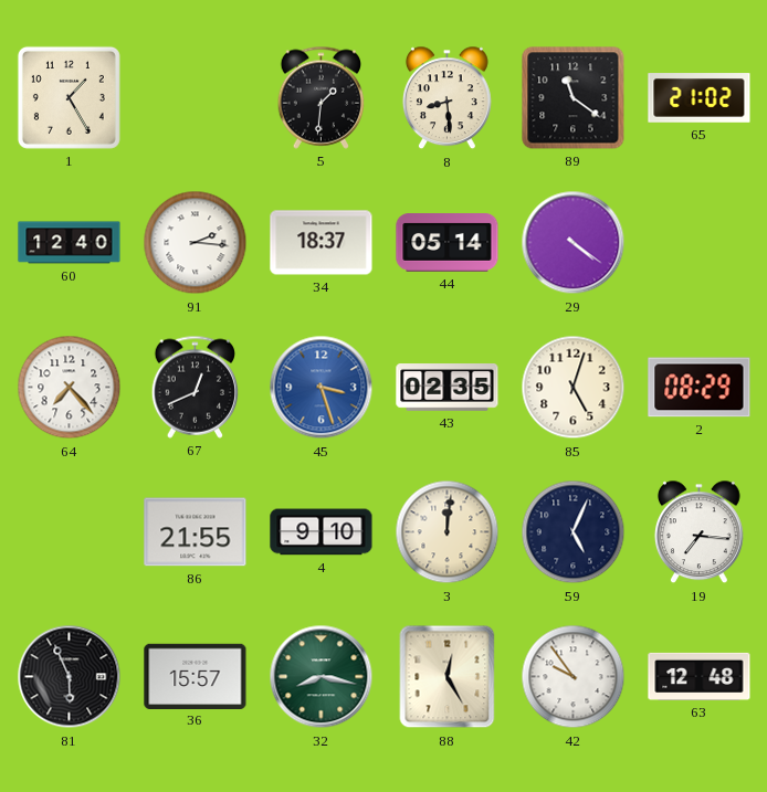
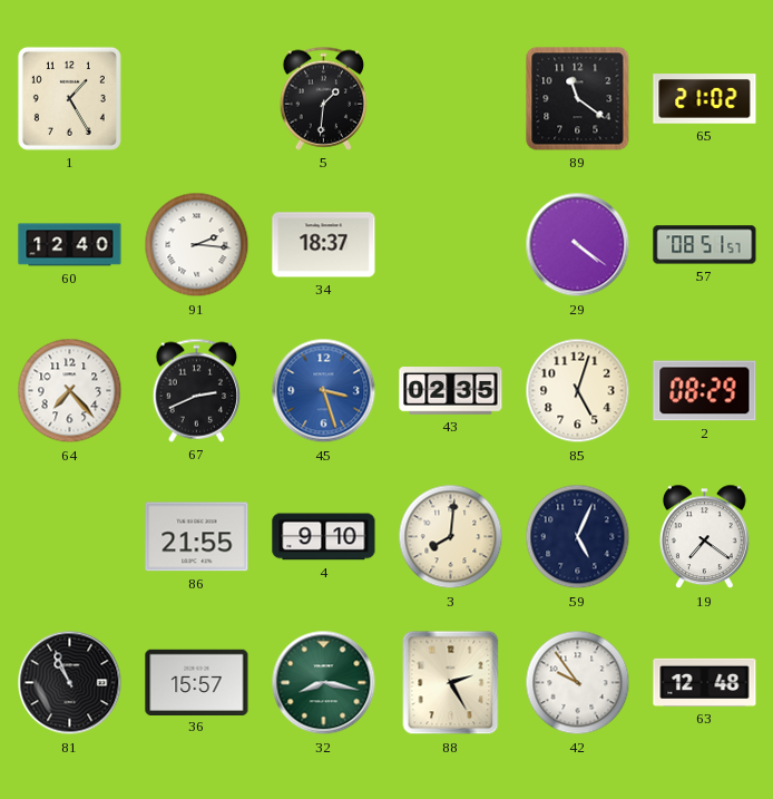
8: 8:29 -> none
44: 05:14 -> none
57: none -> 08:51
67: 12:41 -> 2:41
3: 12:01 -> 8:01
19: 7:16 -> 7:21
81: 5:56 -> 10:56
88: 12:25 -> 2:25
